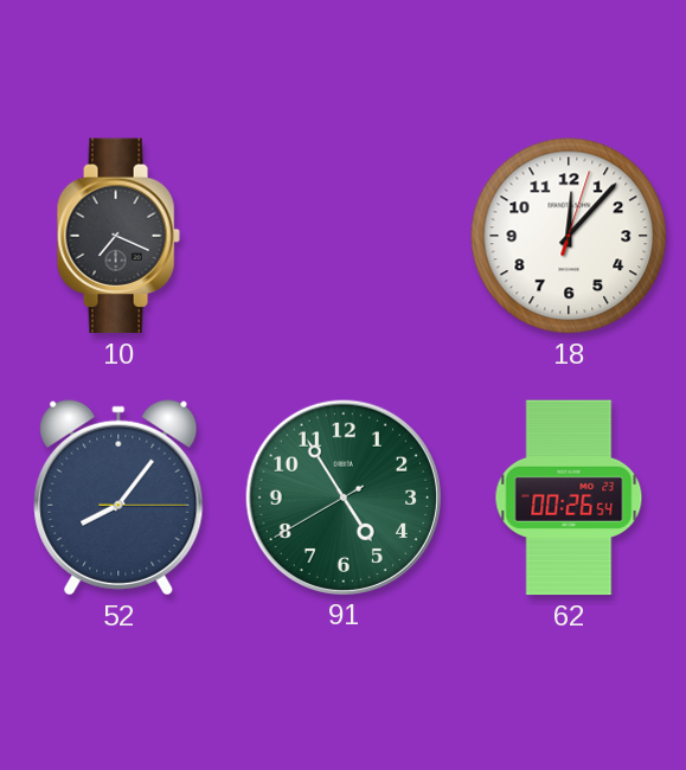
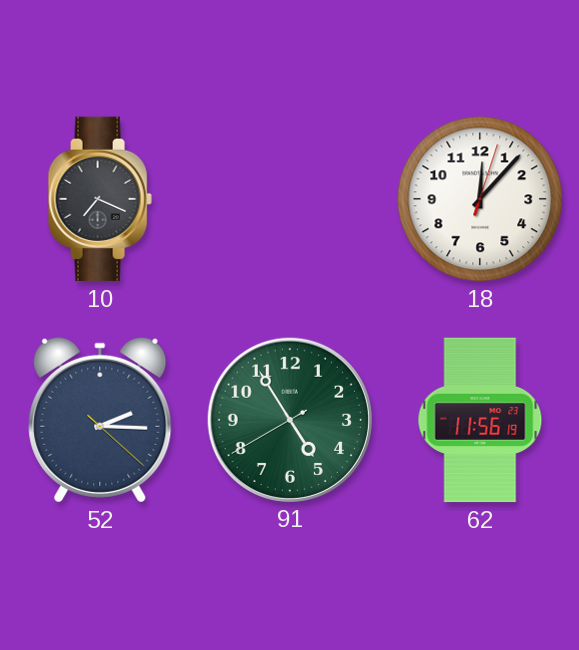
52: 8:06 -> 2:15
62: 00:26 -> 11:56
